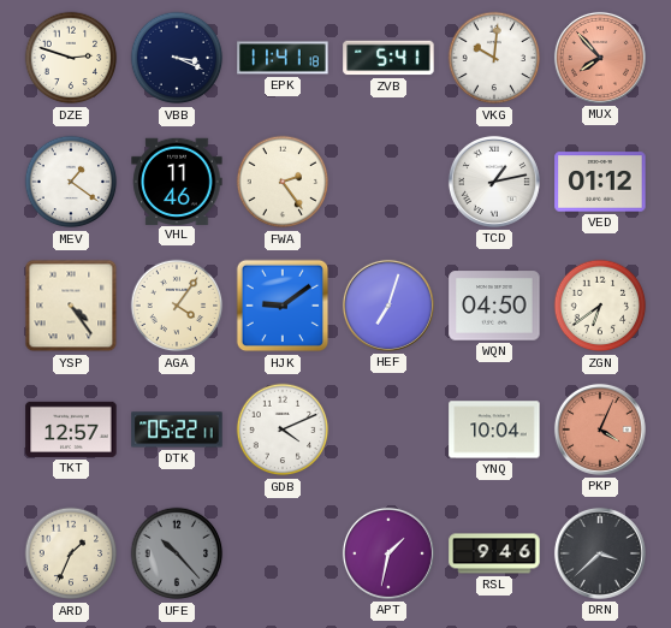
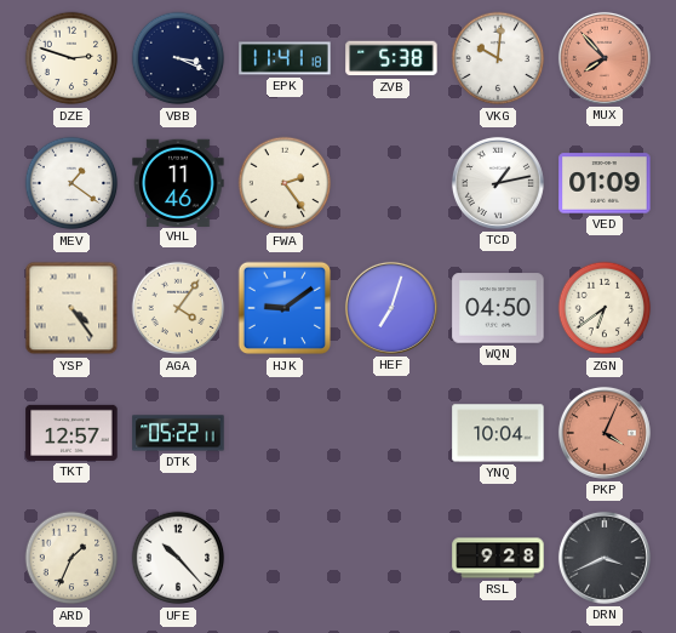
ZVB: 5:41 -> 5:38
VED: 01:12 -> 01:09
GDB: 4:11 -> none
UFE dial: grey -> white
APT: 1:32 -> none
RSL: 9:46 -> 9:28
DRN: 3:38 -> 3:41
